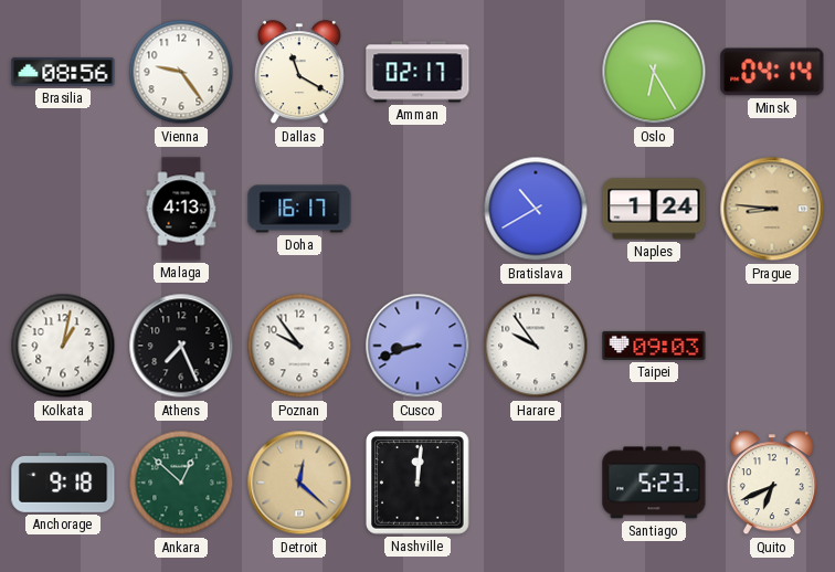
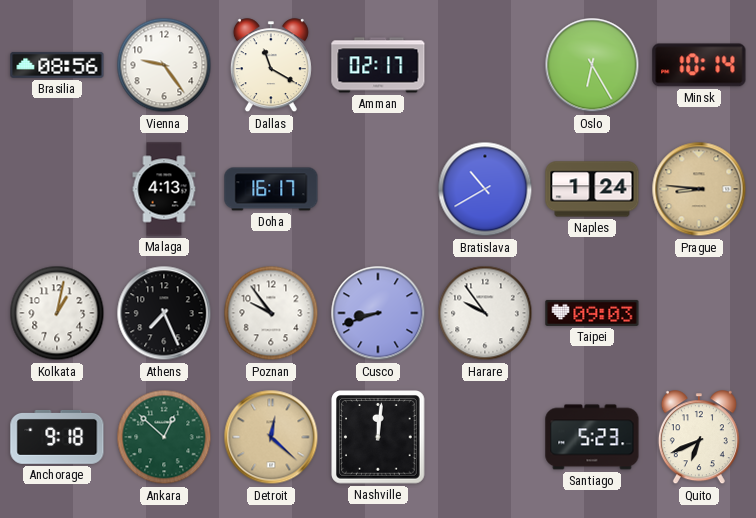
Minsk: 04:14 -> 10:14
